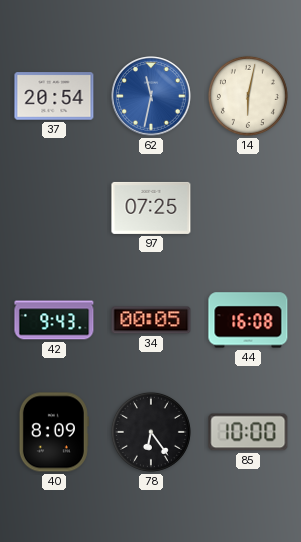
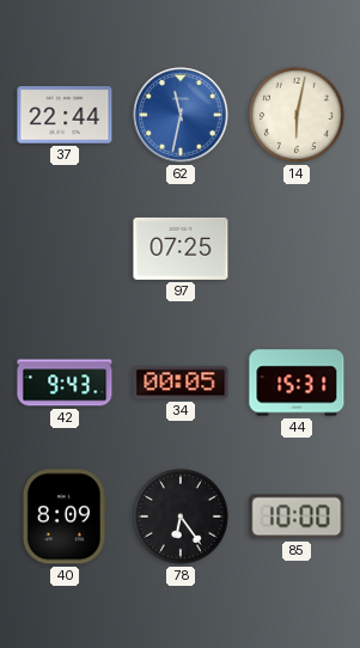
37: 20:54 -> 22:44
44: 16:08 -> 15:31
